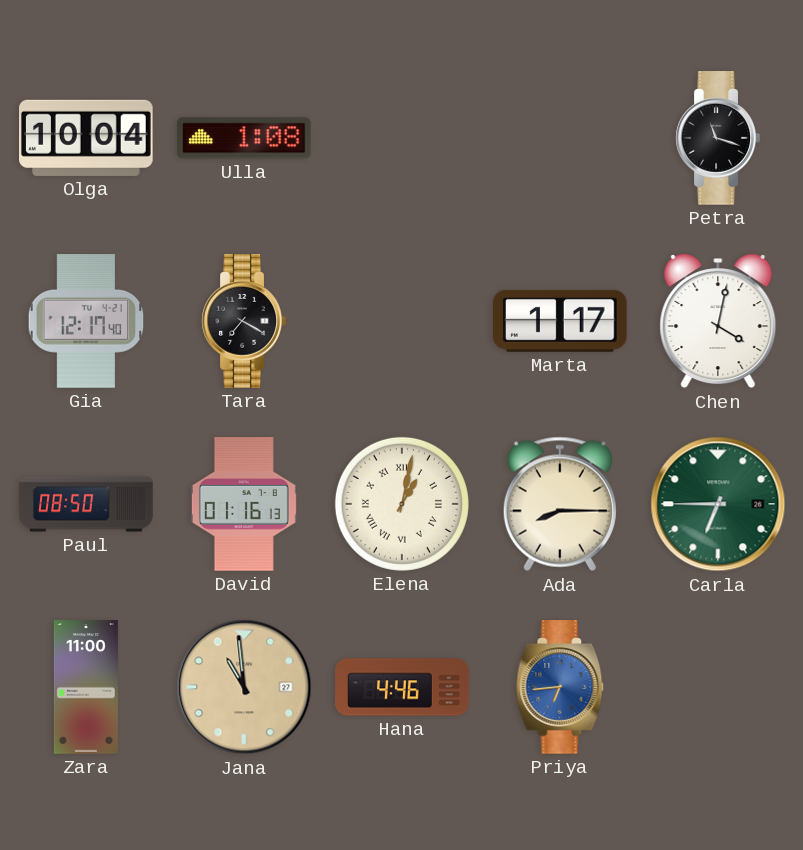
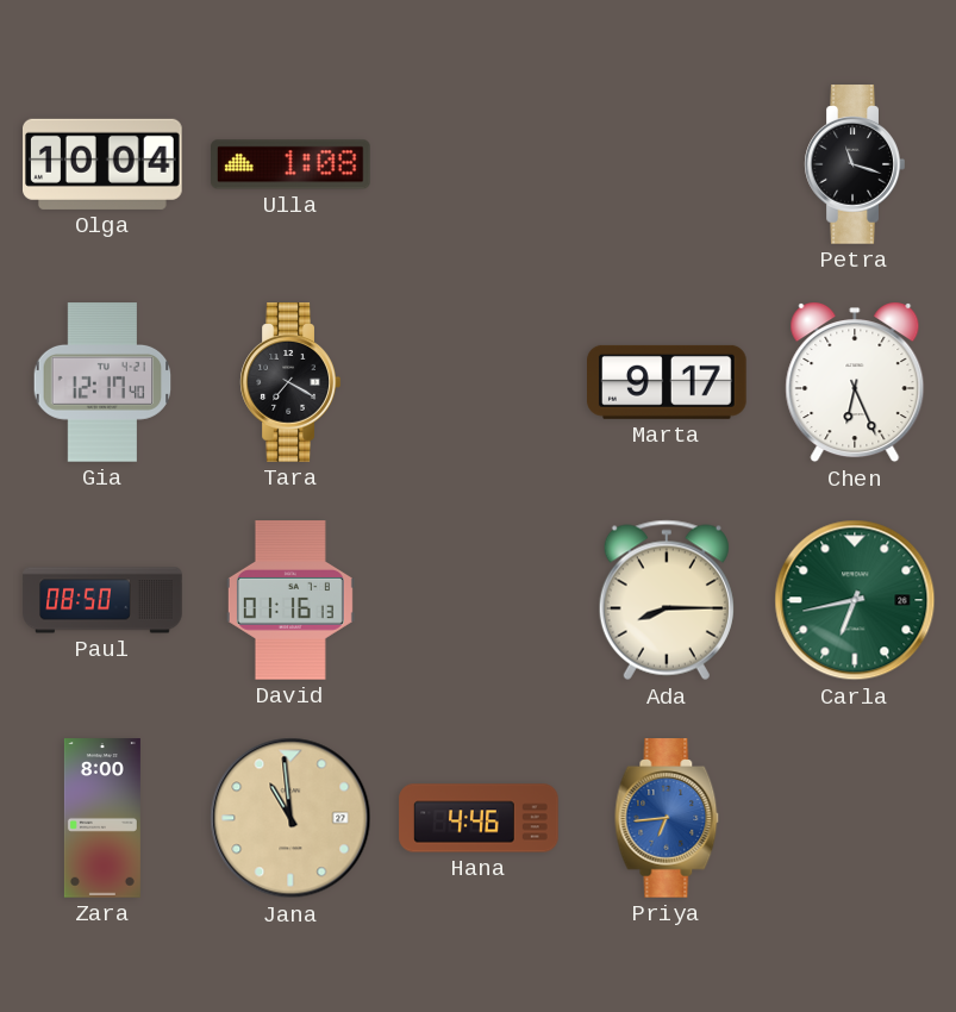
Marta: 1:17 -> 9:17
Chen: 4:02 -> 6:26
Elena: 1:02 -> none
Carla: 6:45 -> 6:43
Zara: 11:00 -> 8:00
